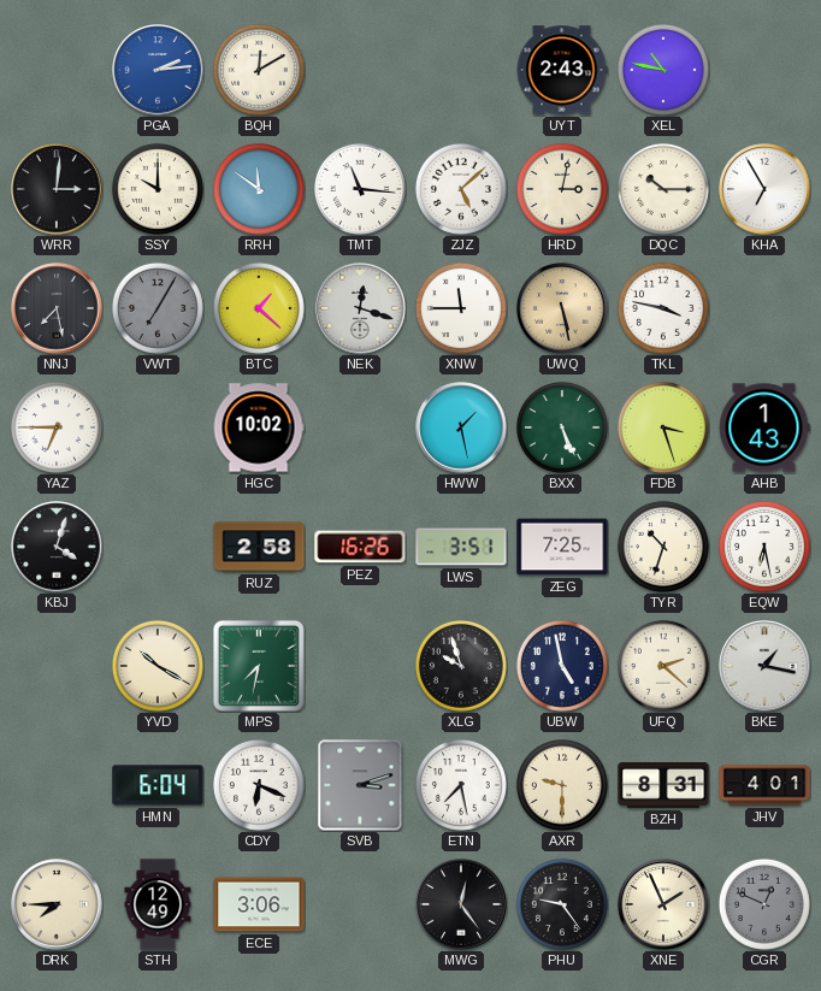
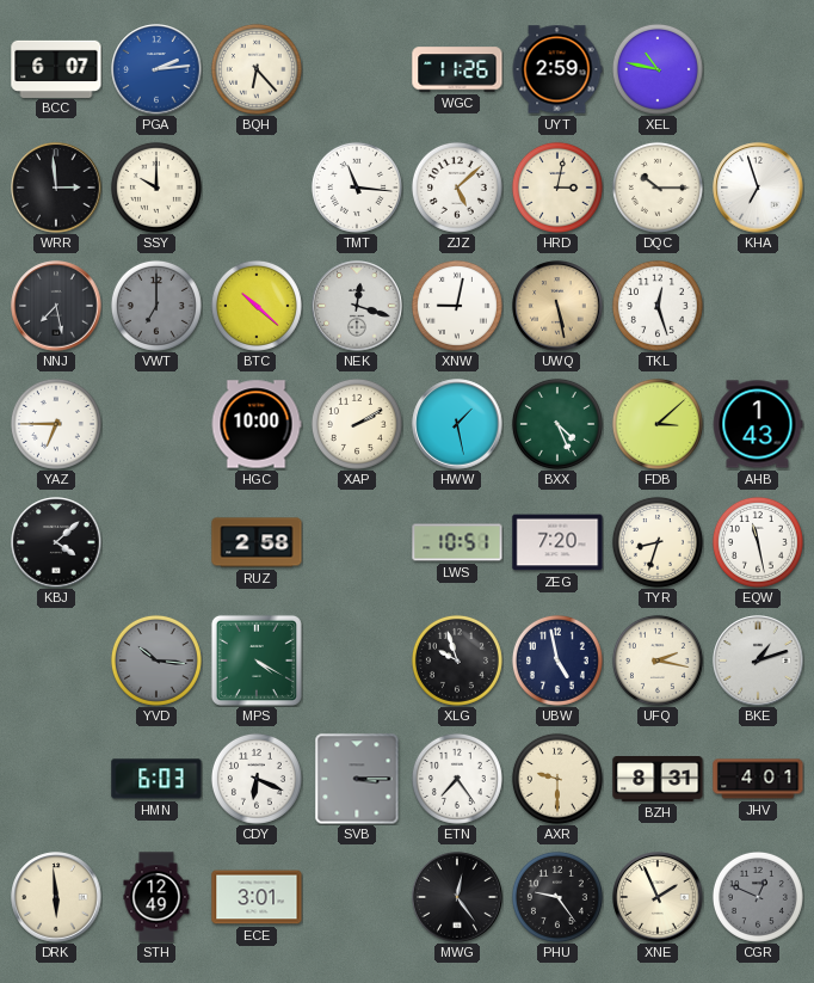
BCC: none -> 6:07
BQH: 12:10 -> 6:23
WGC: none -> 11:26
UYT: 2:43 -> 2:59
WRR: 3:01 -> 2:59
RRH: 11:51 -> none
KHA: 6:55 -> 6:57
VWT: 7:05 -> 7:00
BTC: 1:22 -> 10:22
XNW: 11:45 -> 9:02
TKL: 3:47 -> 12:27
HGC: 10:02 -> 10:00
XAP: none -> 2:10
BXX: 5:26 -> 4:26
FDB: 3:27 -> 3:08
KBJ: 4:03 -> 4:08
PEZ: 16:26 -> none
LWS: 3:51 -> 10:51
ZEG: 7:25 -> 7:20
TYR: 10:33 -> 8:33
EQW: 6:28 -> 11:28
YVD: 10:20 -> 10:16
YVD dial: cream -> grey
MPS: 7:32 -> 4:20
UFQ: 2:22 -> 2:17
BKE: 1:17 -> 1:12
HMN: 6:04 -> 6:03
SVB: 3:12 -> 3:15
ETN: 7:28 -> 7:24
DRK: 7:45 -> 5:59
ECE: 3:06 -> 3:01
